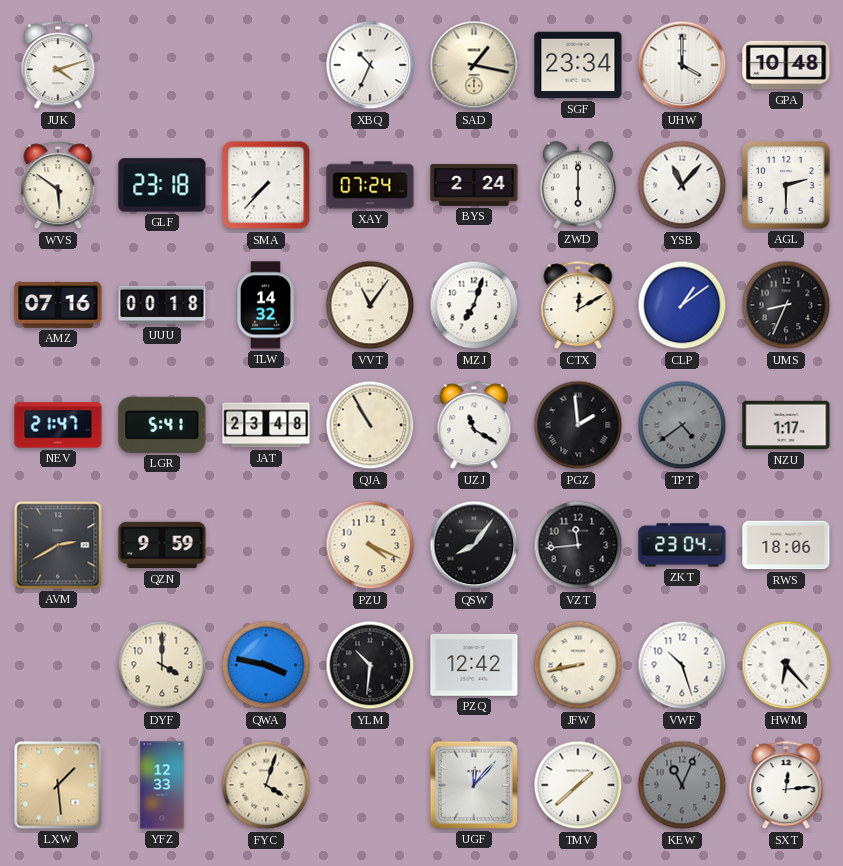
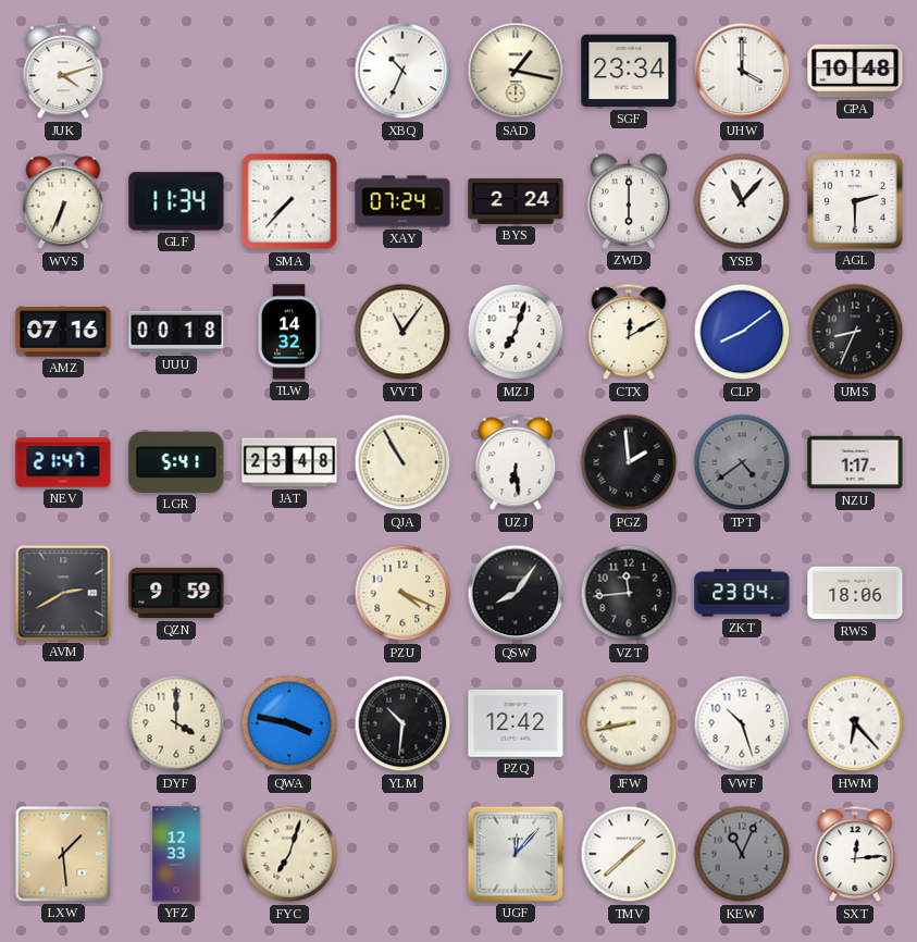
WVS: 5:51 -> 6:34
GLF: 23:18 -> 11:34
CLP: 1:09 -> 8:09
UZJ: 11:20 -> 6:29
FYC: 4:03 -> 7:03
